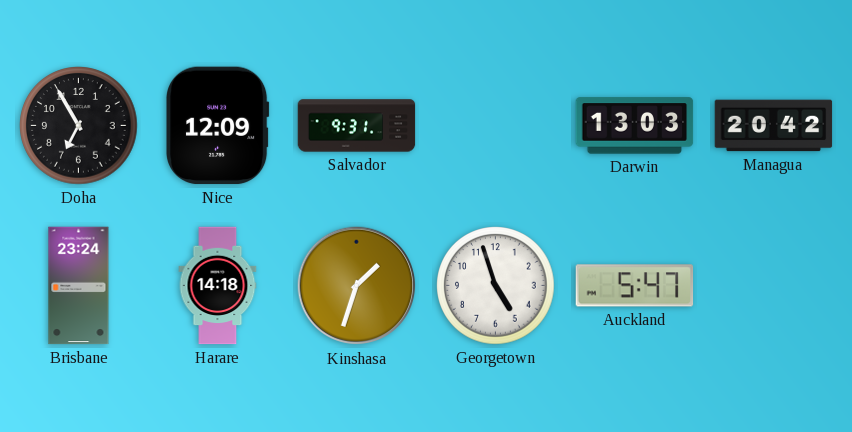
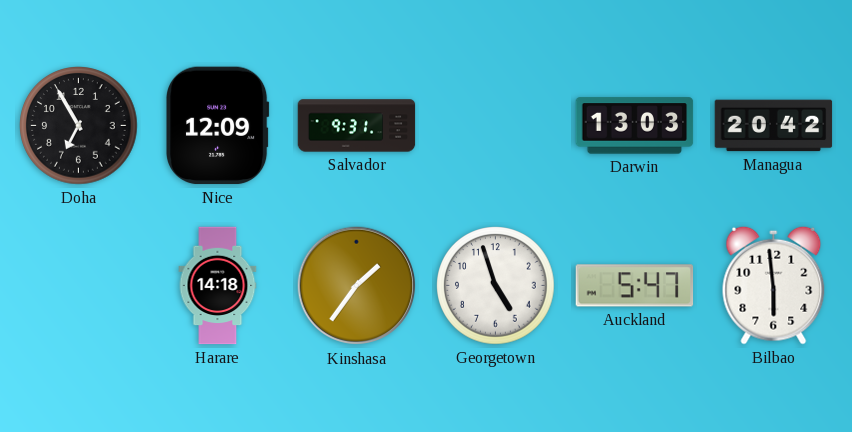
Brisbane: 23:24 -> none
Kinshasa: 1:33 -> 1:36
Bilbao: none -> 5:59
